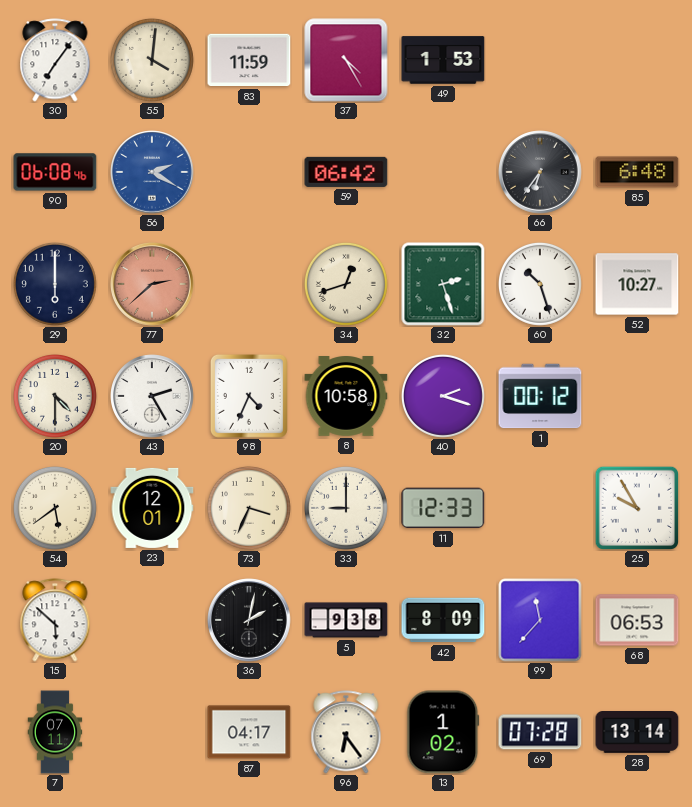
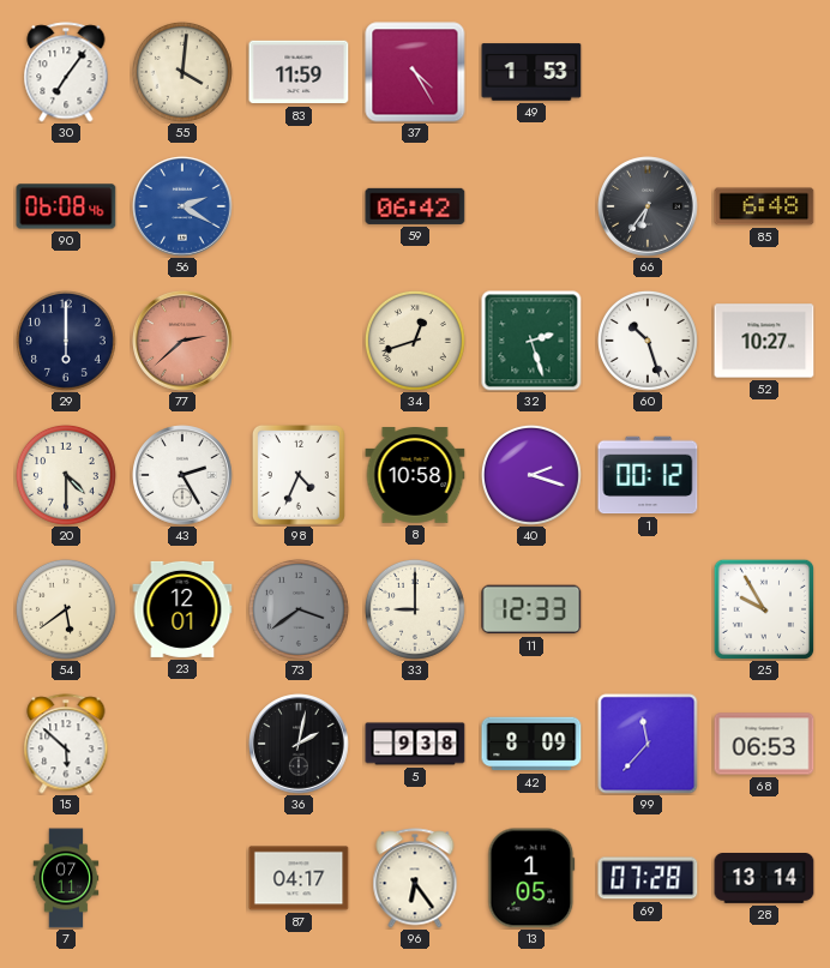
73: 3:34 -> 3:39
73 dial: cream -> grey
13: 1:02 -> 1:05
